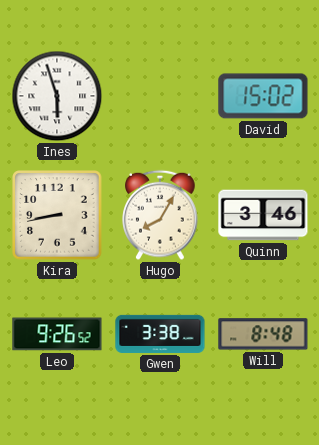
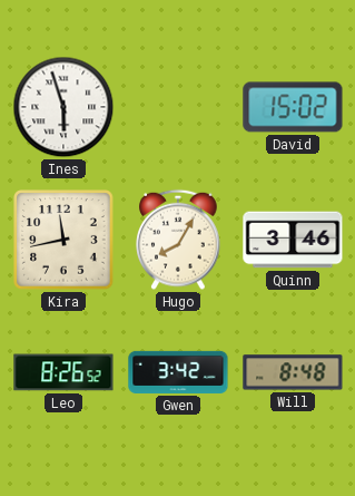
Kira: 8:43 -> 11:43
Leo: 9:26 -> 8:26
Gwen: 3:38 -> 3:42
